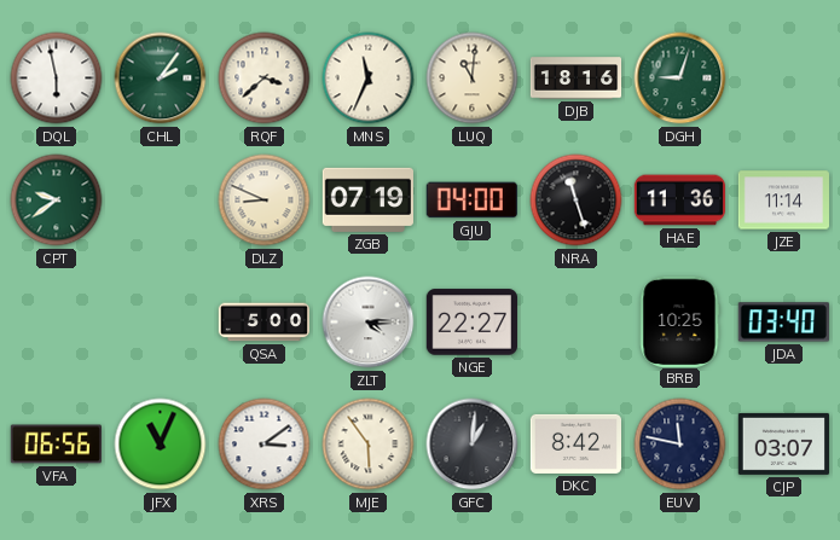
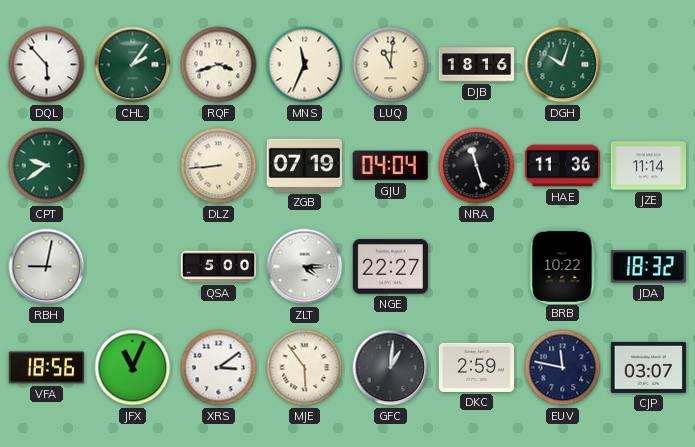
DQL: 5:58 -> 5:53
RQF: 3:38 -> 3:42
DGH: 9:03 -> 10:03
DLZ: 8:49 -> 8:44
GJU: 04:00 -> 04:04
RBH: none -> 9:02
BRB: 10:25 -> 10:22
JDA: 03:40 -> 18:32
VFA: 06:56 -> 18:56
DKC: 8:42 -> 2:59
